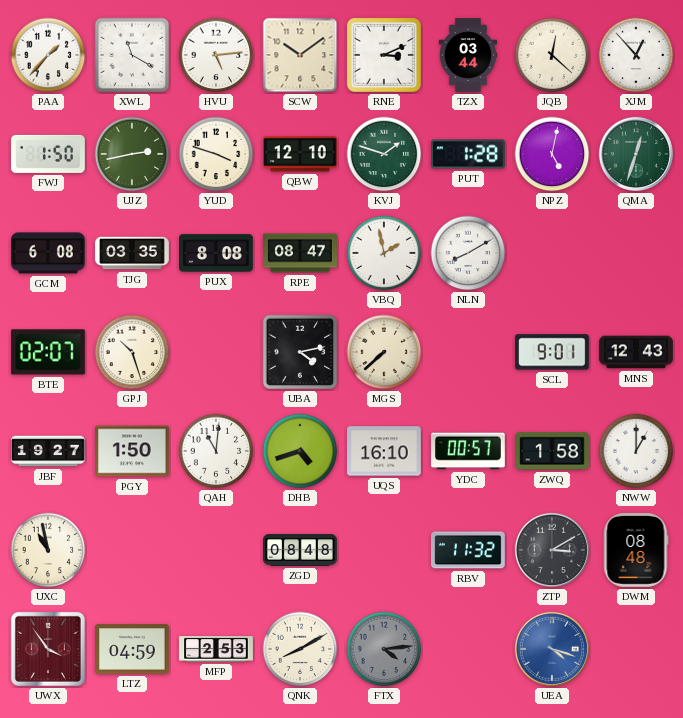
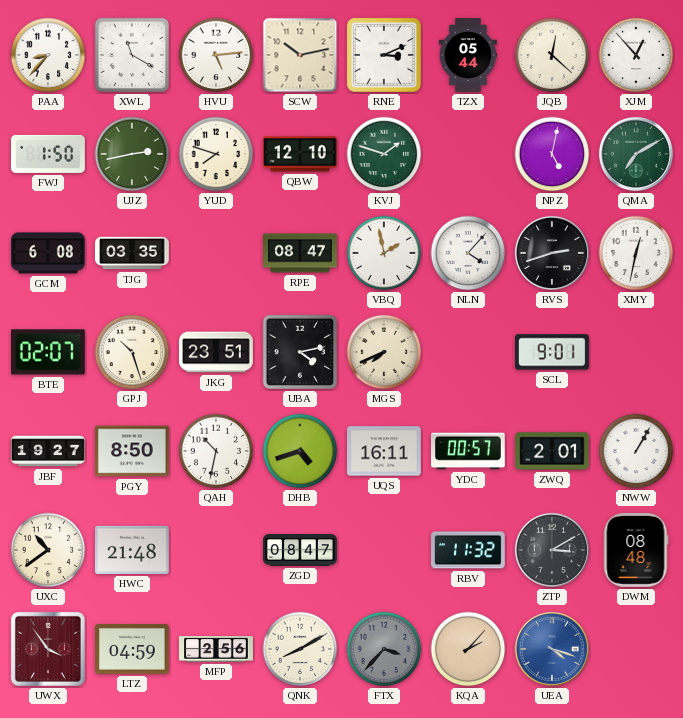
PAA: 1:37 -> 8:37
SCW: 10:09 -> 10:13
TZX: 03:44 -> 05:44
YUD: 3:48 -> 7:48
PUT: 1:28 -> none
QMA: 12:33 -> 7:10
PUX: 8:08 -> none
NLN: 8:10 -> 4:07
RVS: none -> 2:42
XMY: none -> 12:32
JKG: none -> 23:51
MGS: 7:38 -> 7:41
MNS: 12:43 -> none
PGY: 1:50 -> 8:50
QAH: 11:01 -> 10:32
UQS: 16:10 -> 16:11
ZWQ: 1:58 -> 2:01
NWW: 1:00 -> 1:05
UXC: 10:58 -> 10:39
HWC: none -> 21:48
ZGD: 08:48 -> 08:47
MFP: 2:53 -> 2:56
FTX: 4:14 -> 3:37
KQA: none -> 2:07
